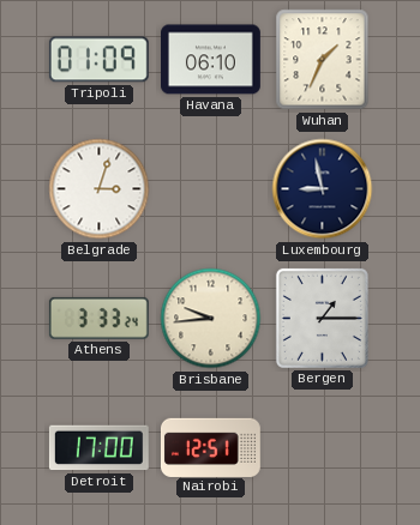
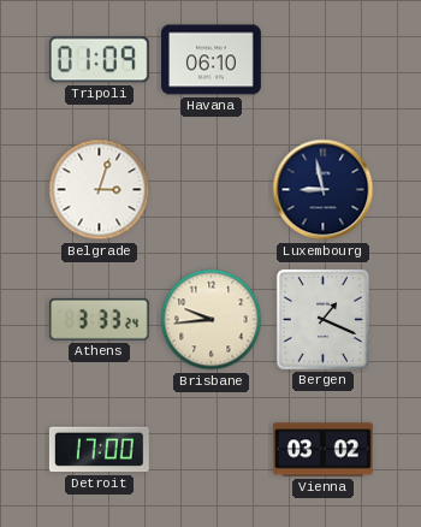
Wuhan: 1:34 -> none
Bergen: 1:15 -> 1:19
Nairobi: 12:51 -> none
Vienna: none -> 03:02
